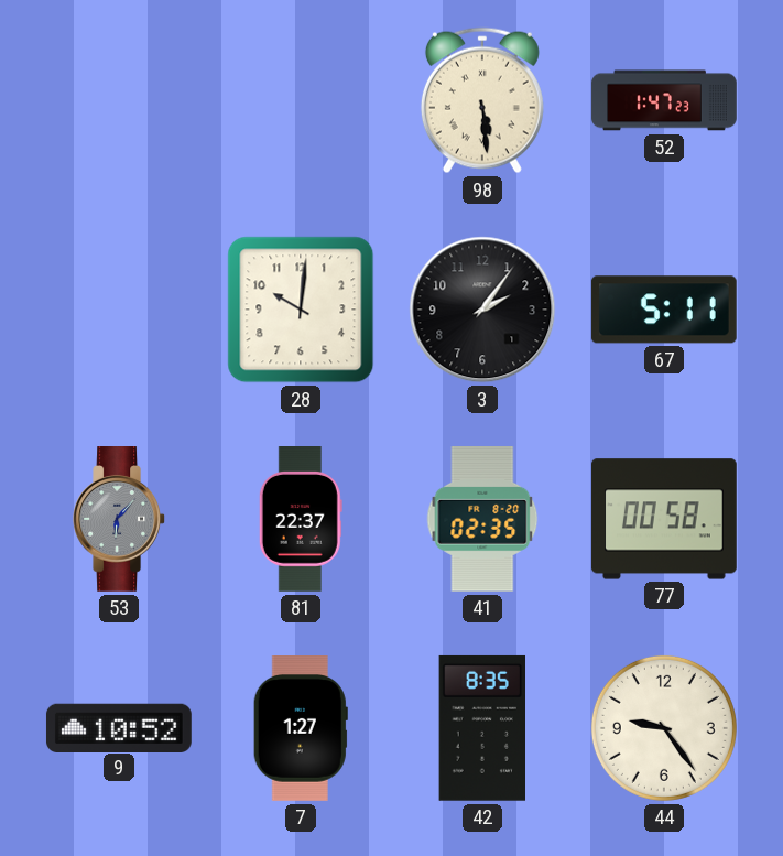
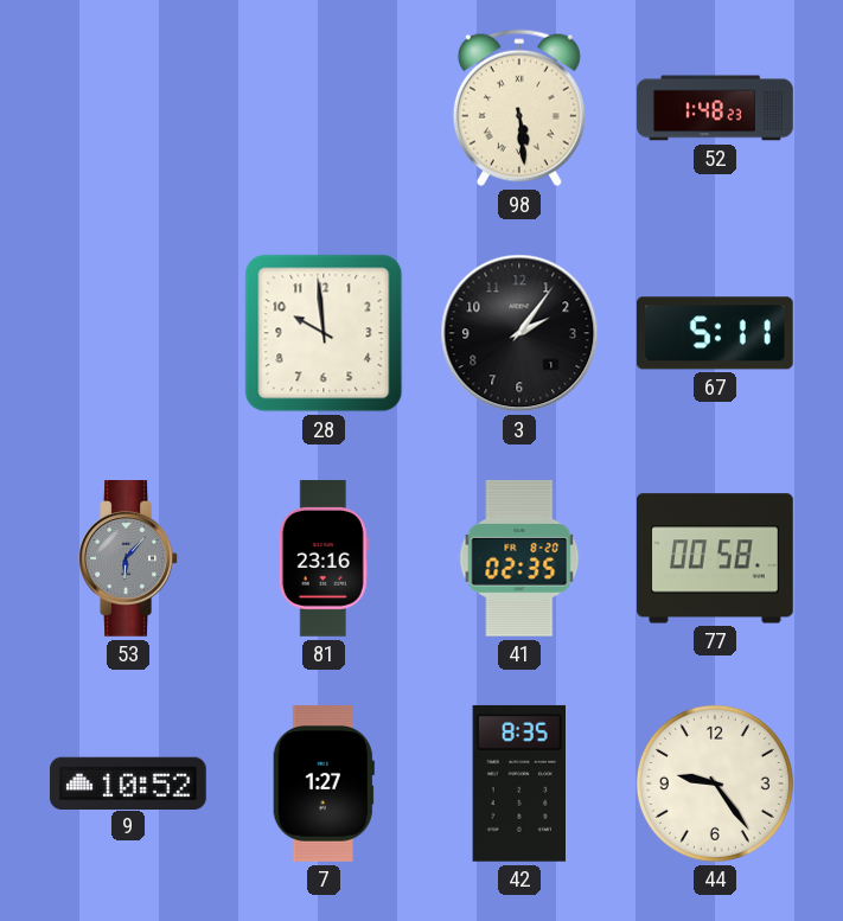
52: 1:47 -> 1:48
28: 10:01 -> 9:59
81: 22:37 -> 23:16
